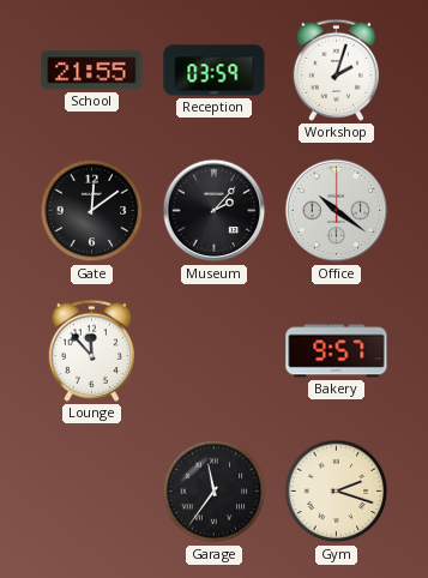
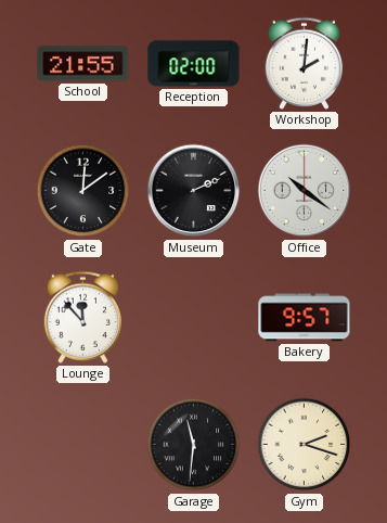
Reception: 03:59 -> 02:00
Workshop: 2:03 -> 2:01
Museum: 2:07 -> 2:11
Garage: 11:36 -> 11:31
